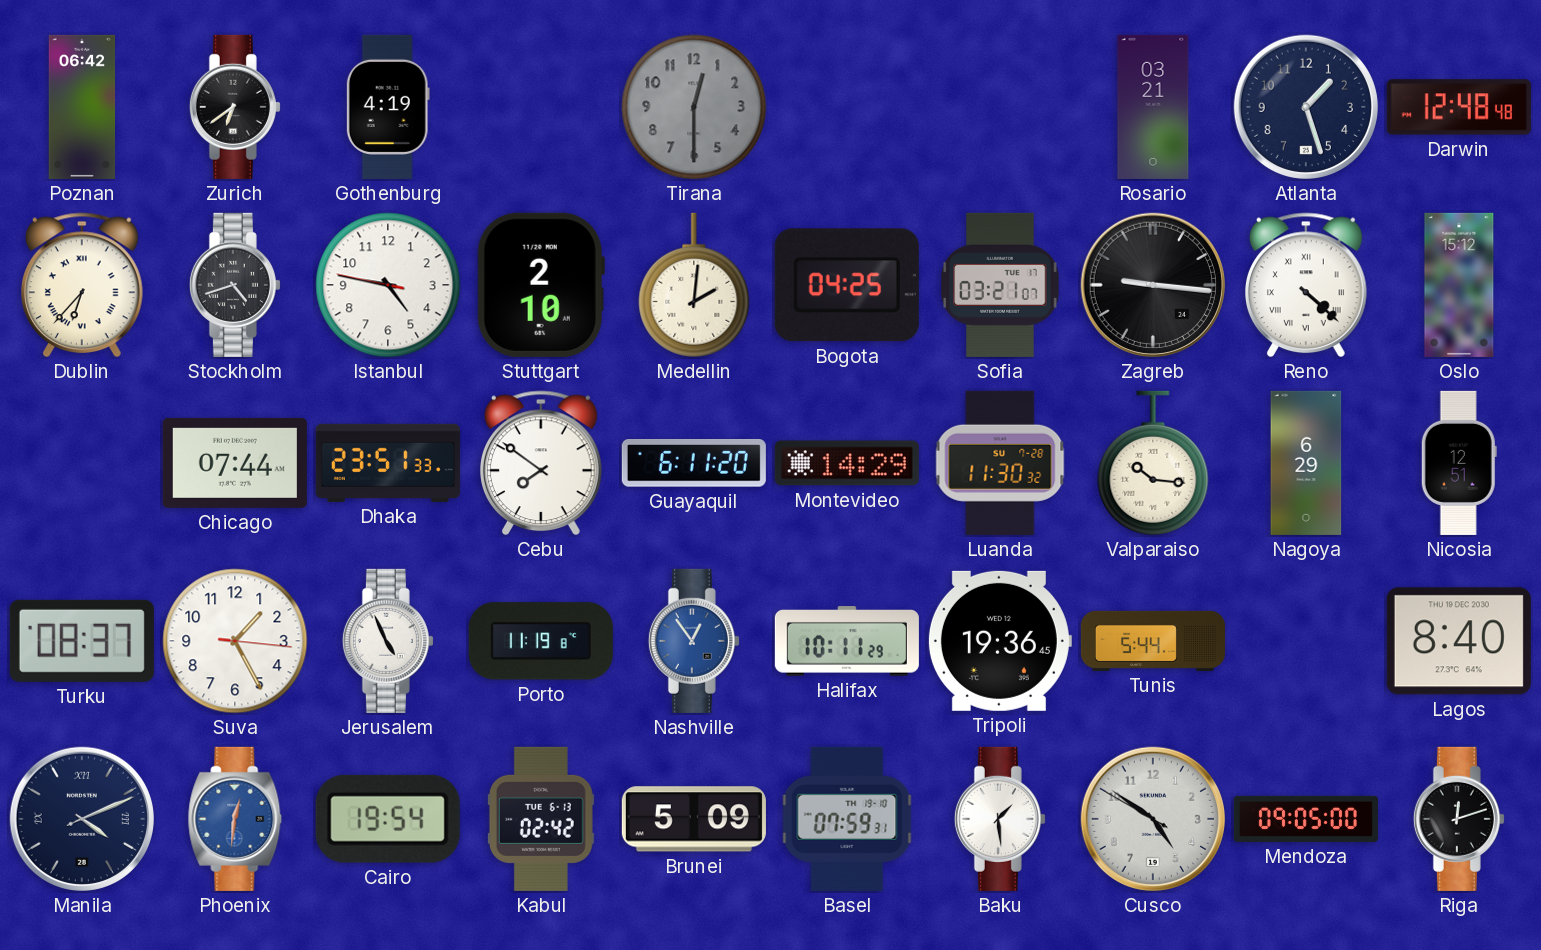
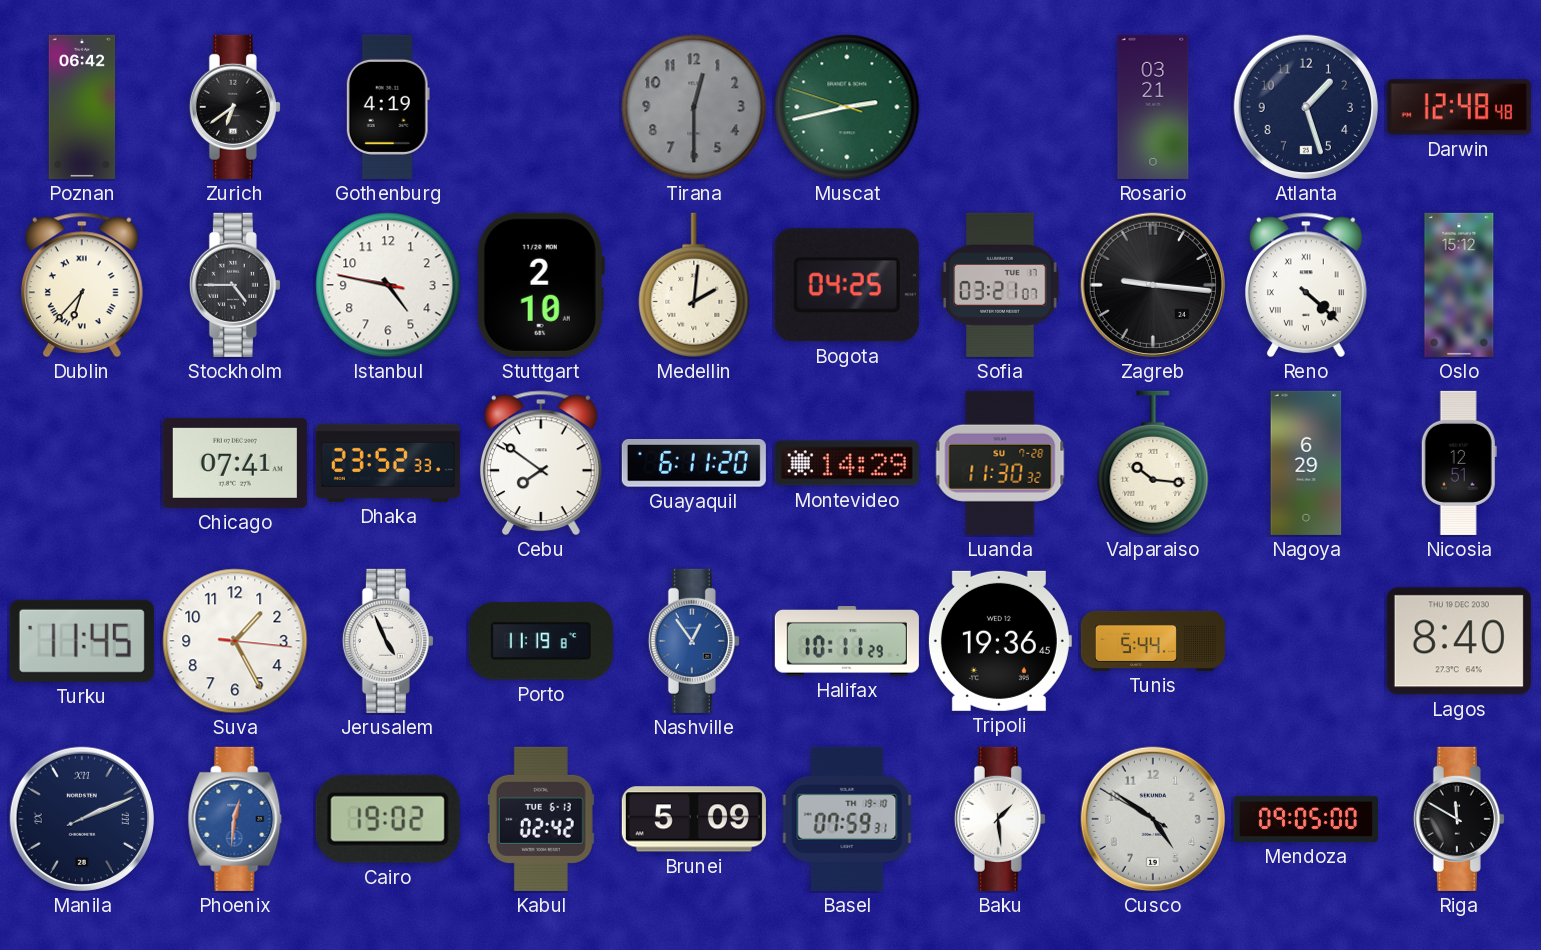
Muscat: none -> 2:42
Stockholm: 4:42 -> 4:45
Chicago: 07:44 -> 07:41
Dhaka: 23:51 -> 23:52
Turku: 08:37 -> 11:45
Manila: 4:11 -> 2:11
Cairo: 19:54 -> 19:02
Riga: 12:12 -> 11:50
